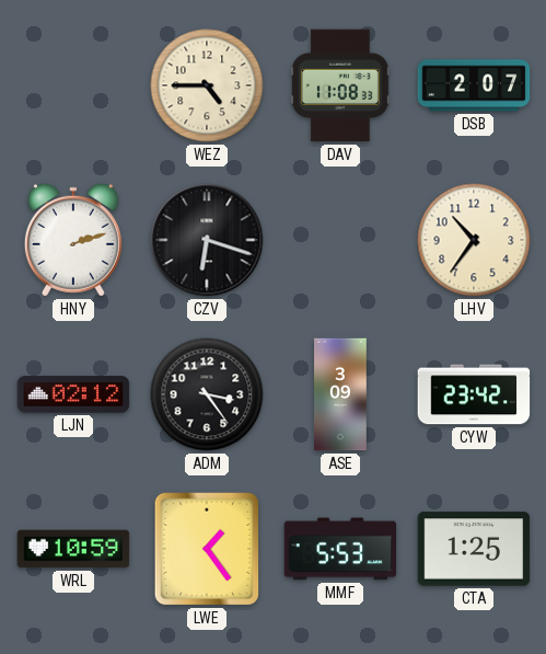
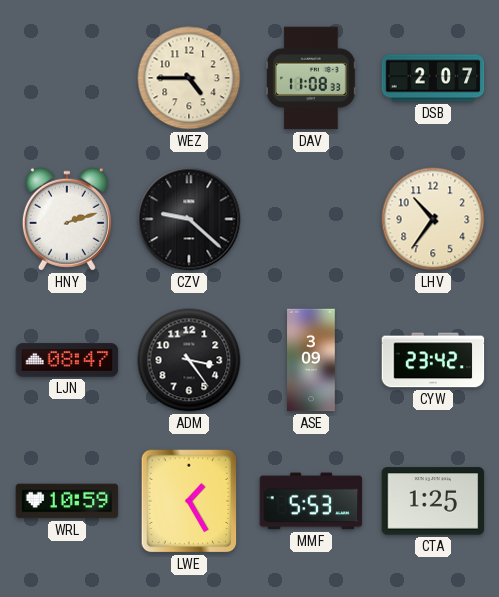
CZV: 6:18 -> 9:22
LJN: 02:12 -> 08:47
LWE: 1:24 -> 1:25
